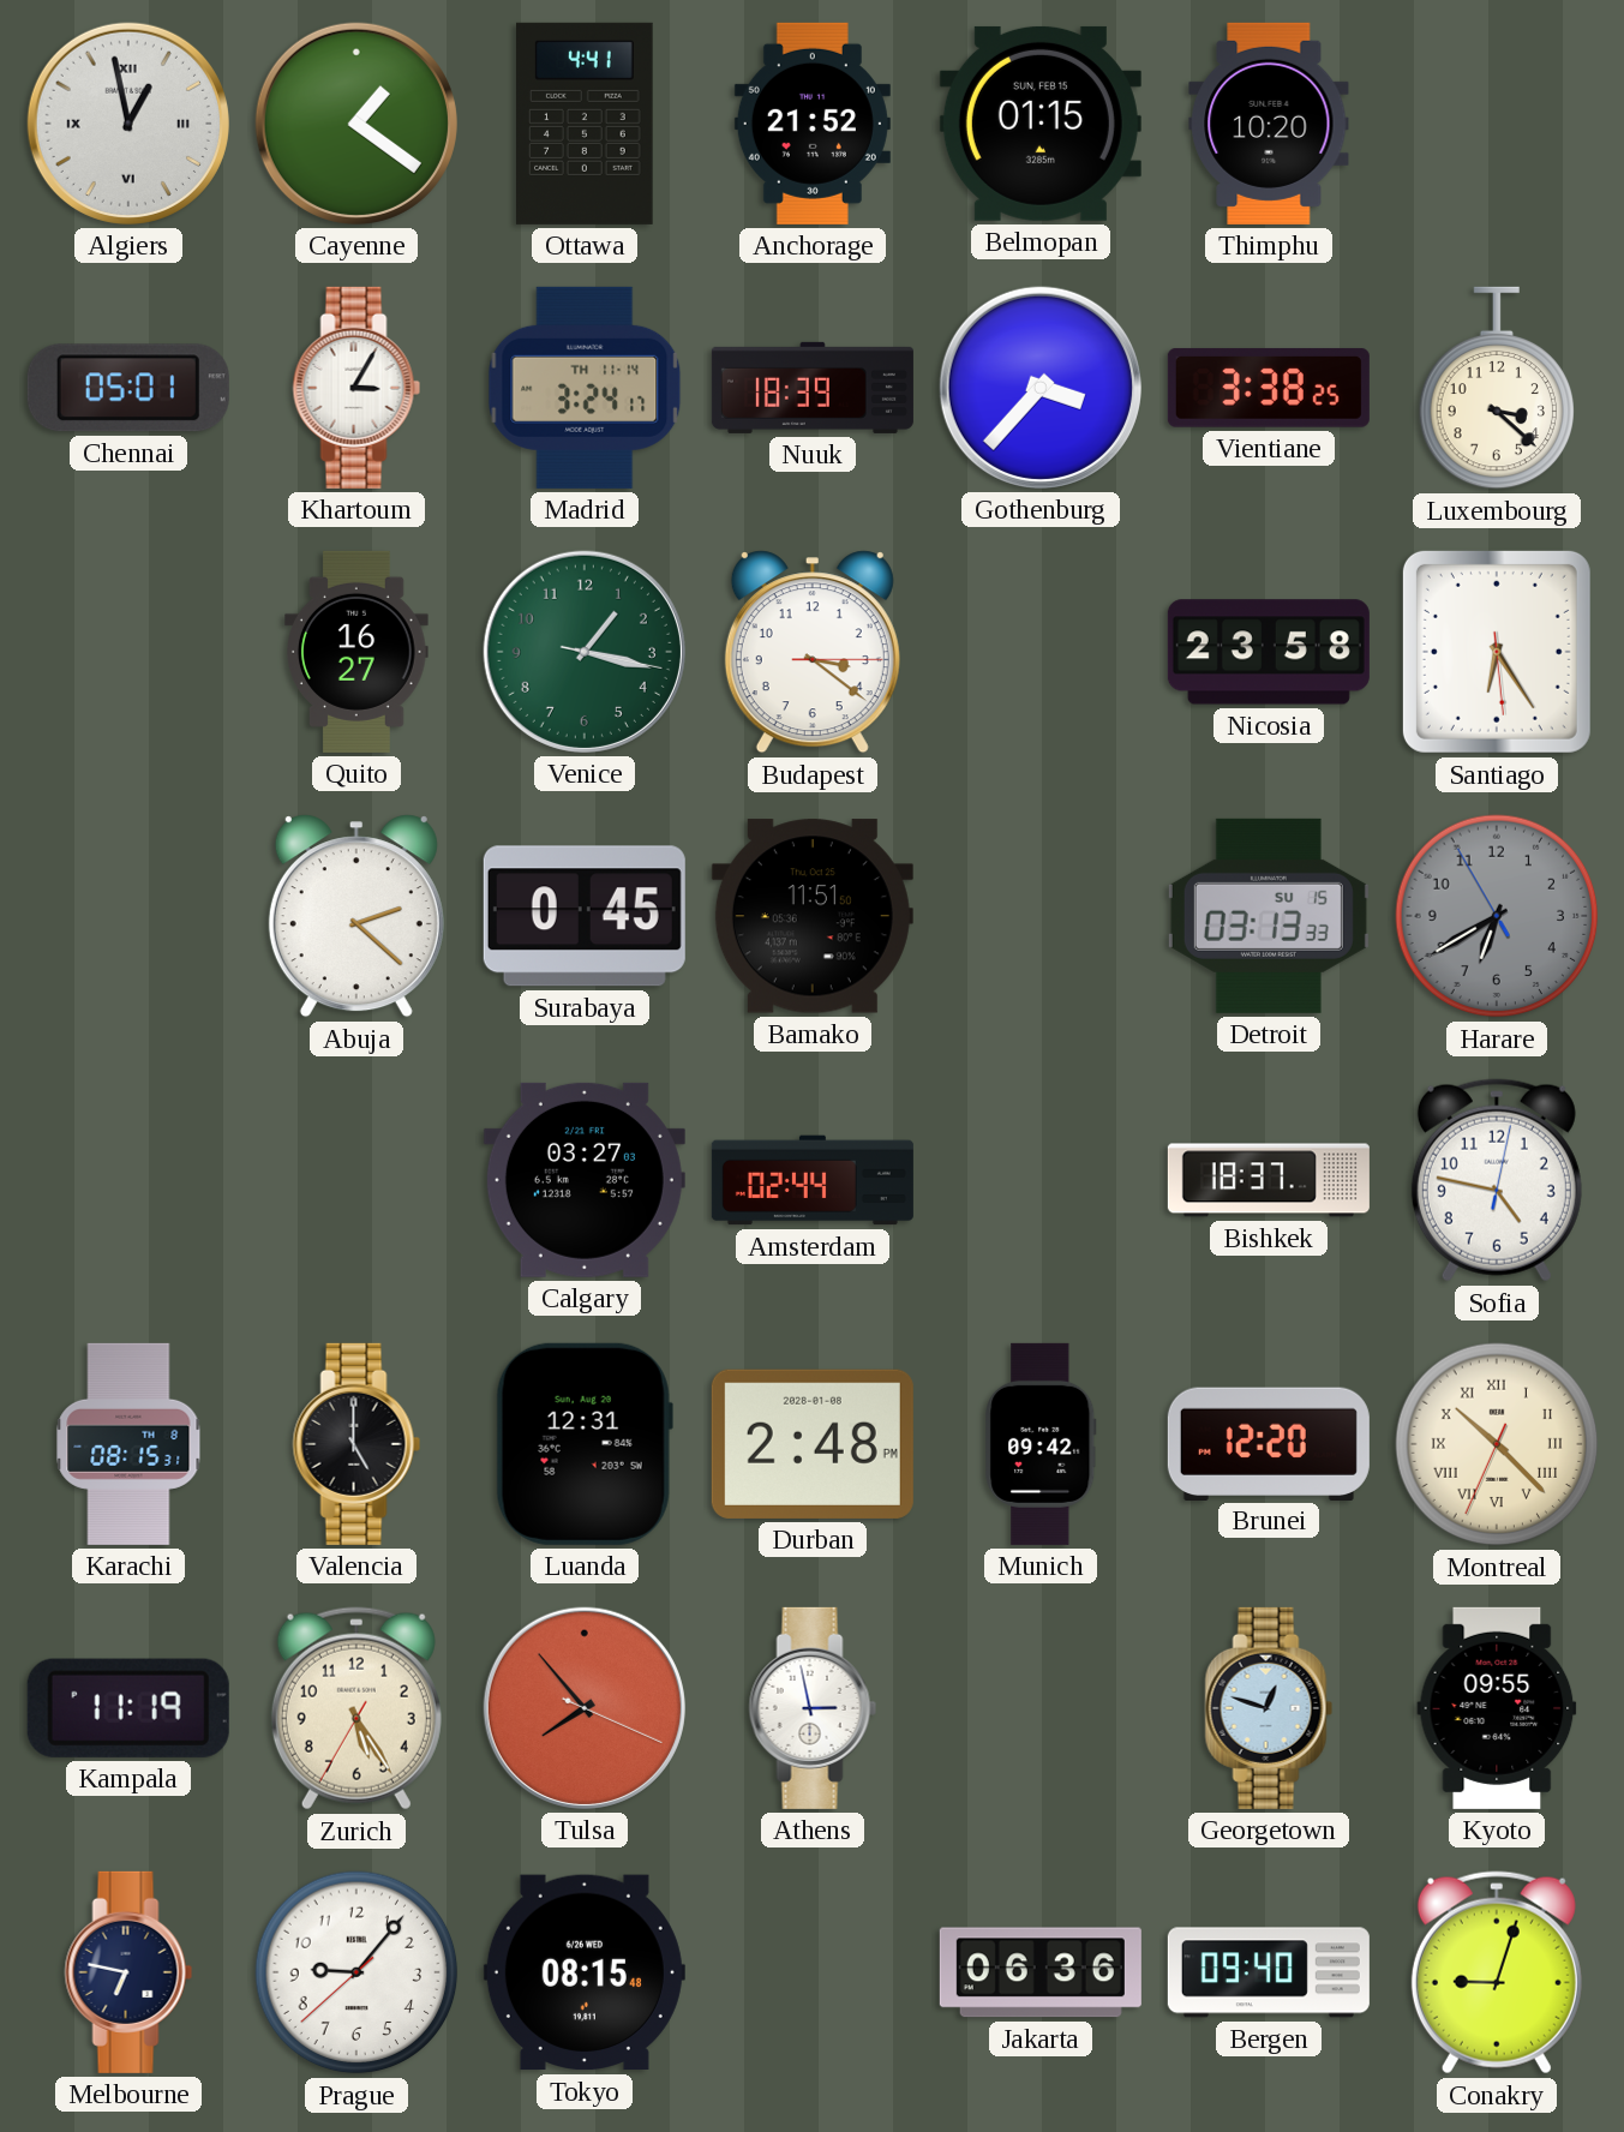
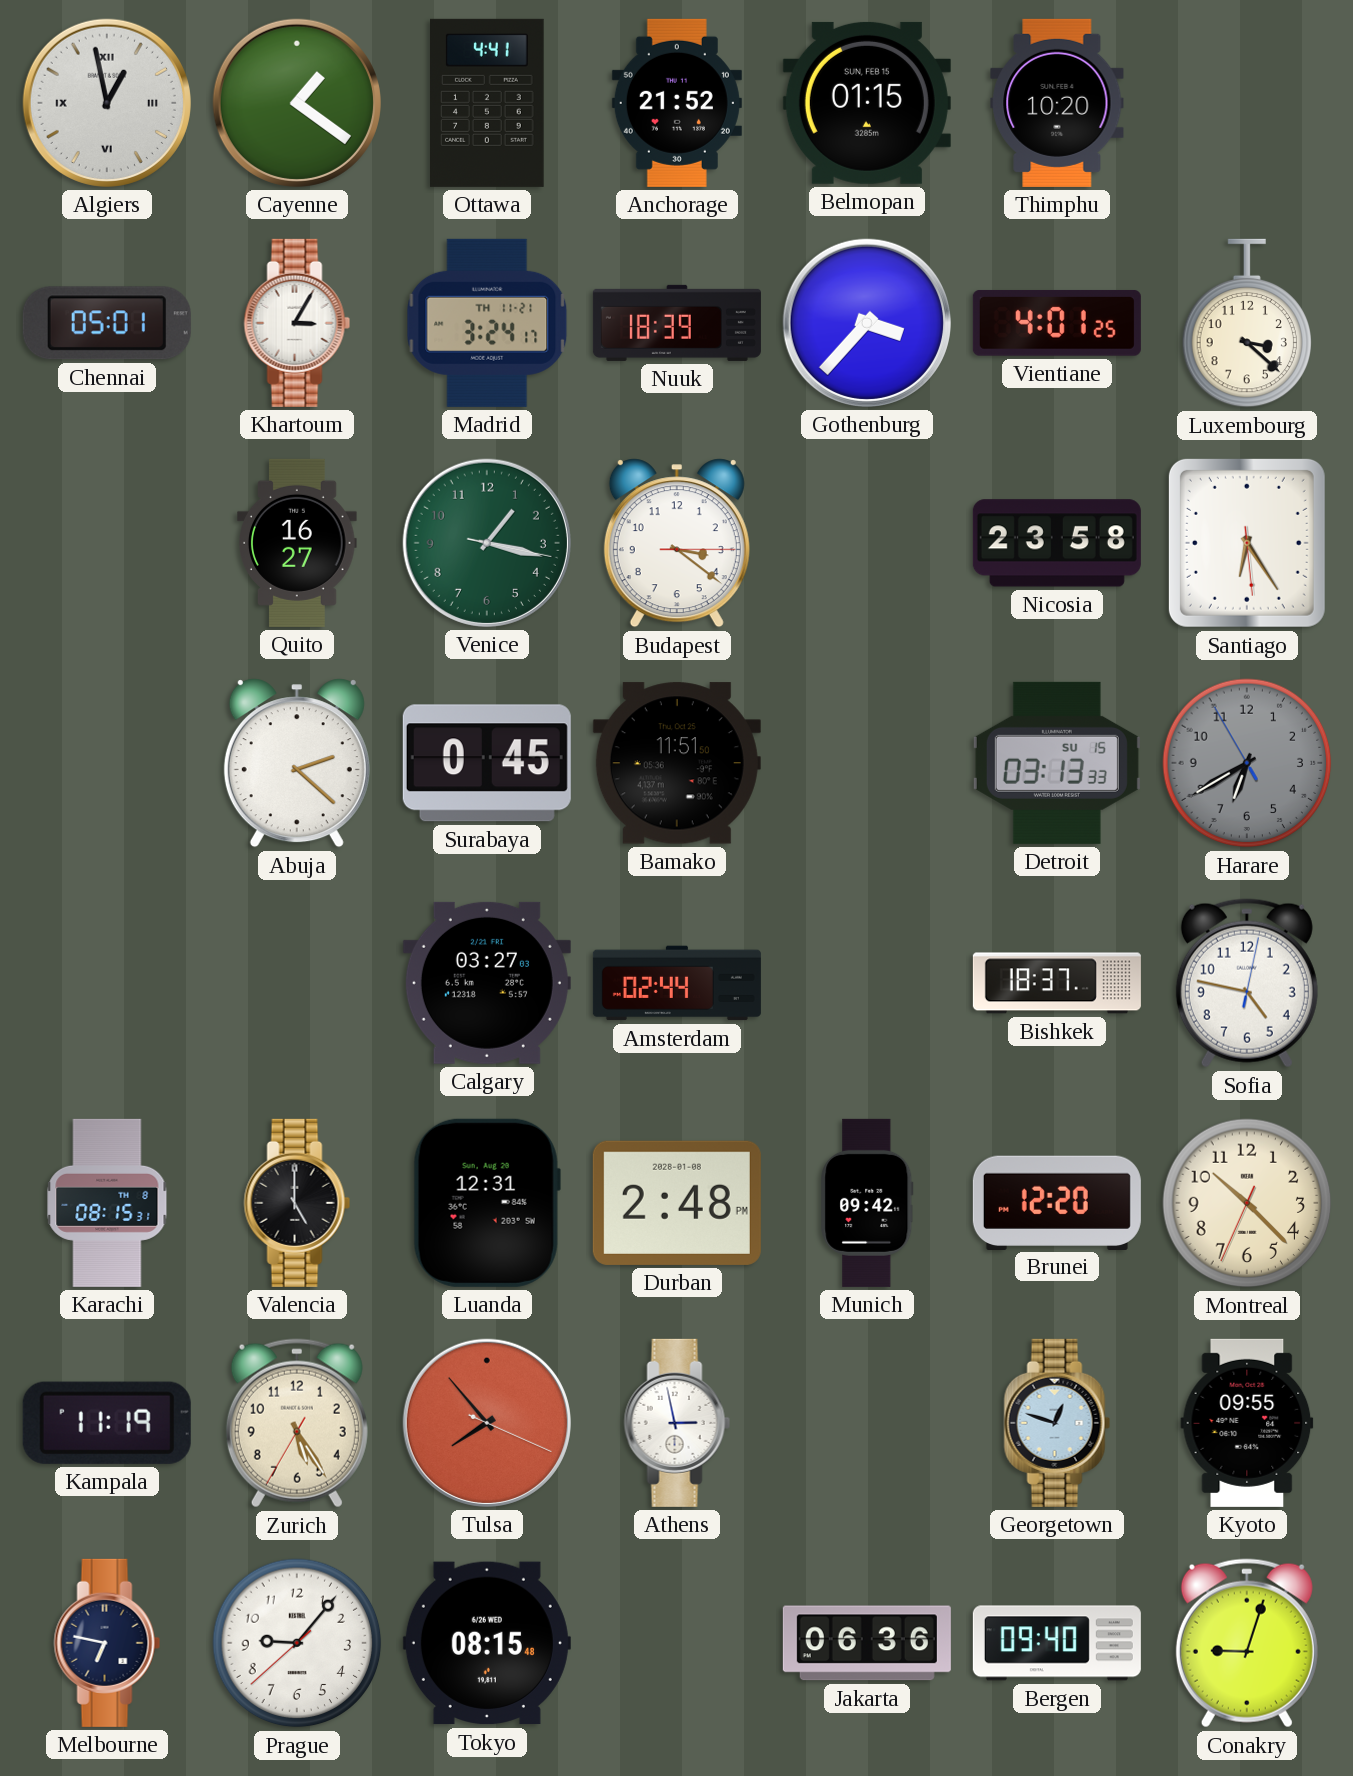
Madrid date: TH 11-14 -> TH 11-21
Vientiane: 3:38 -> 4:01
Montreal numerals: Roman -> Arabic
